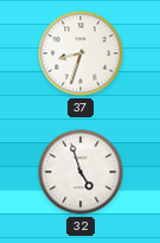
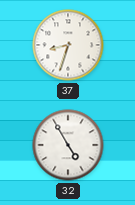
32: 4:57 -> 4:55
